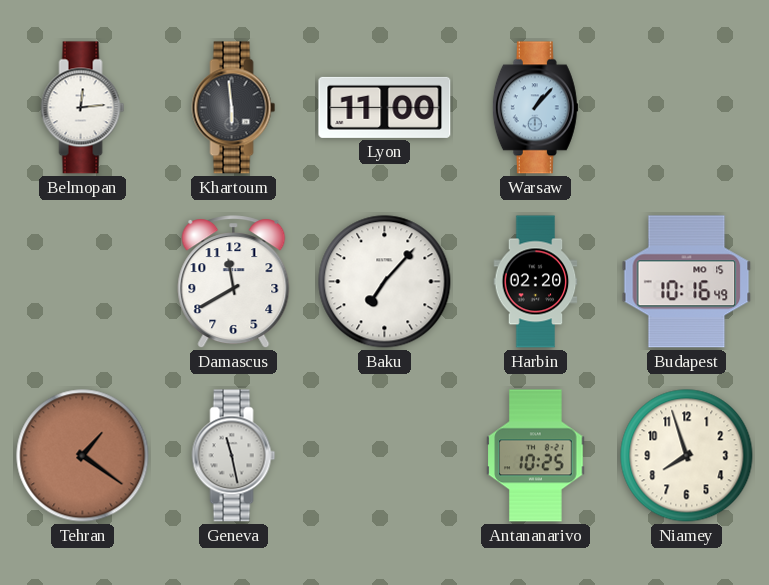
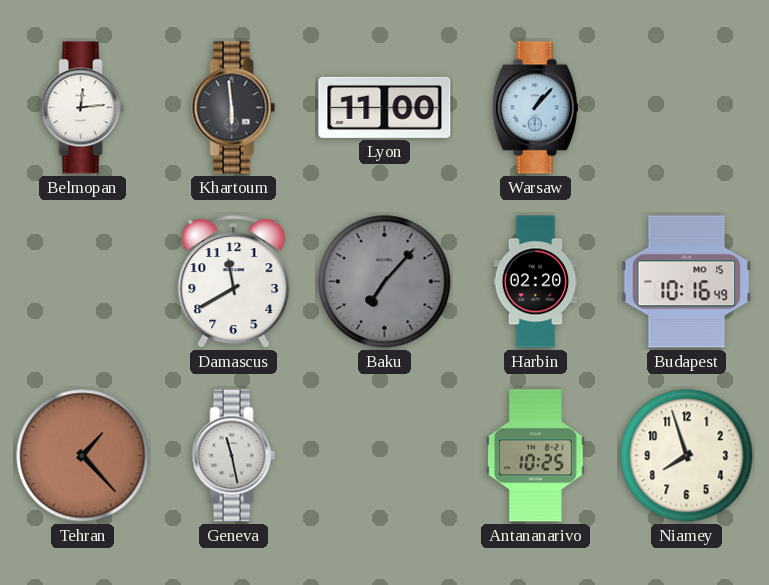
Baku dial: white -> grey
Tehran: 1:21 -> 1:23
